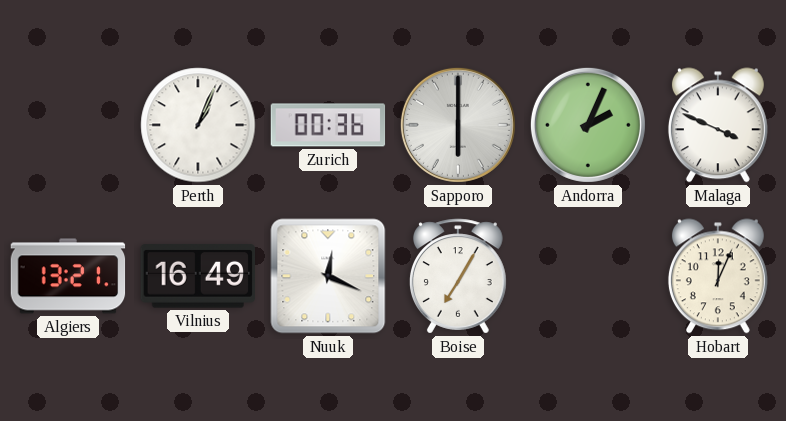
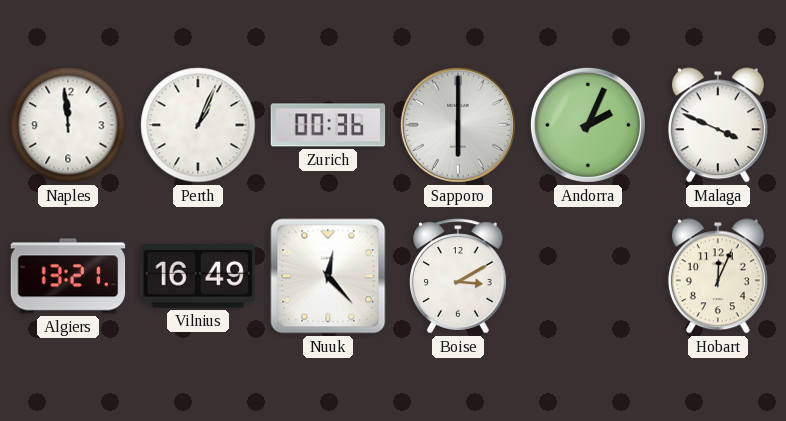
Naples: none -> 11:59
Nuuk: 12:19 -> 12:23
Boise: 7:05 -> 3:10
